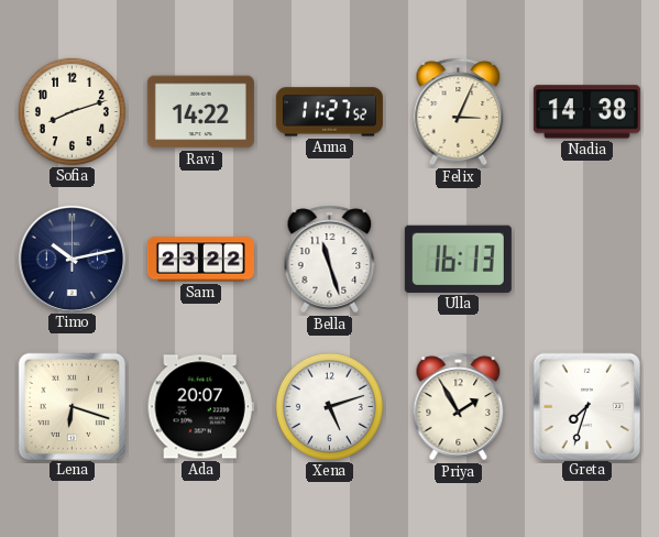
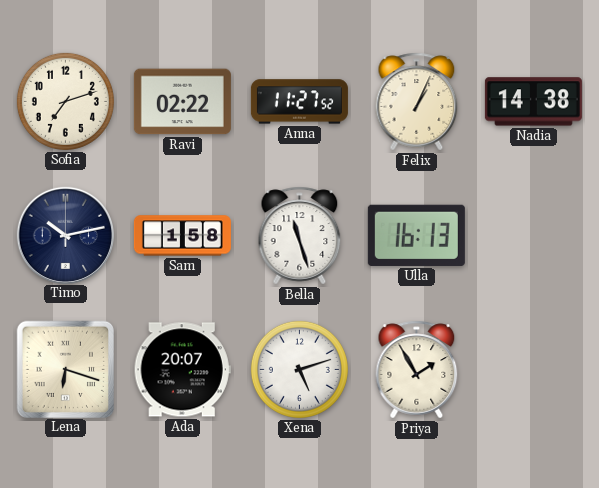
Sofia: 8:12 -> 7:12
Ravi: 14:22 -> 02:22
Felix: 3:04 -> 1:04
Sam: 23:22 -> 1:58
Greta: 7:33 -> none
